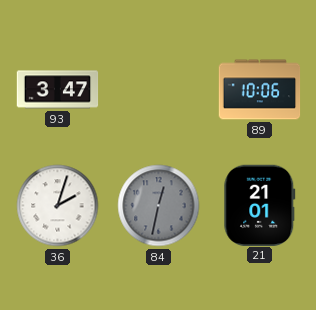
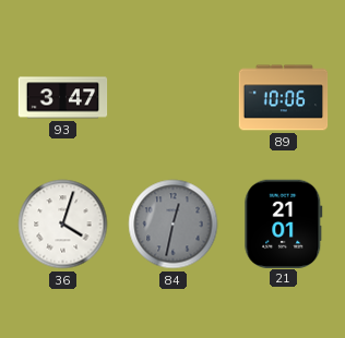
36: 2:03 -> 4:03
